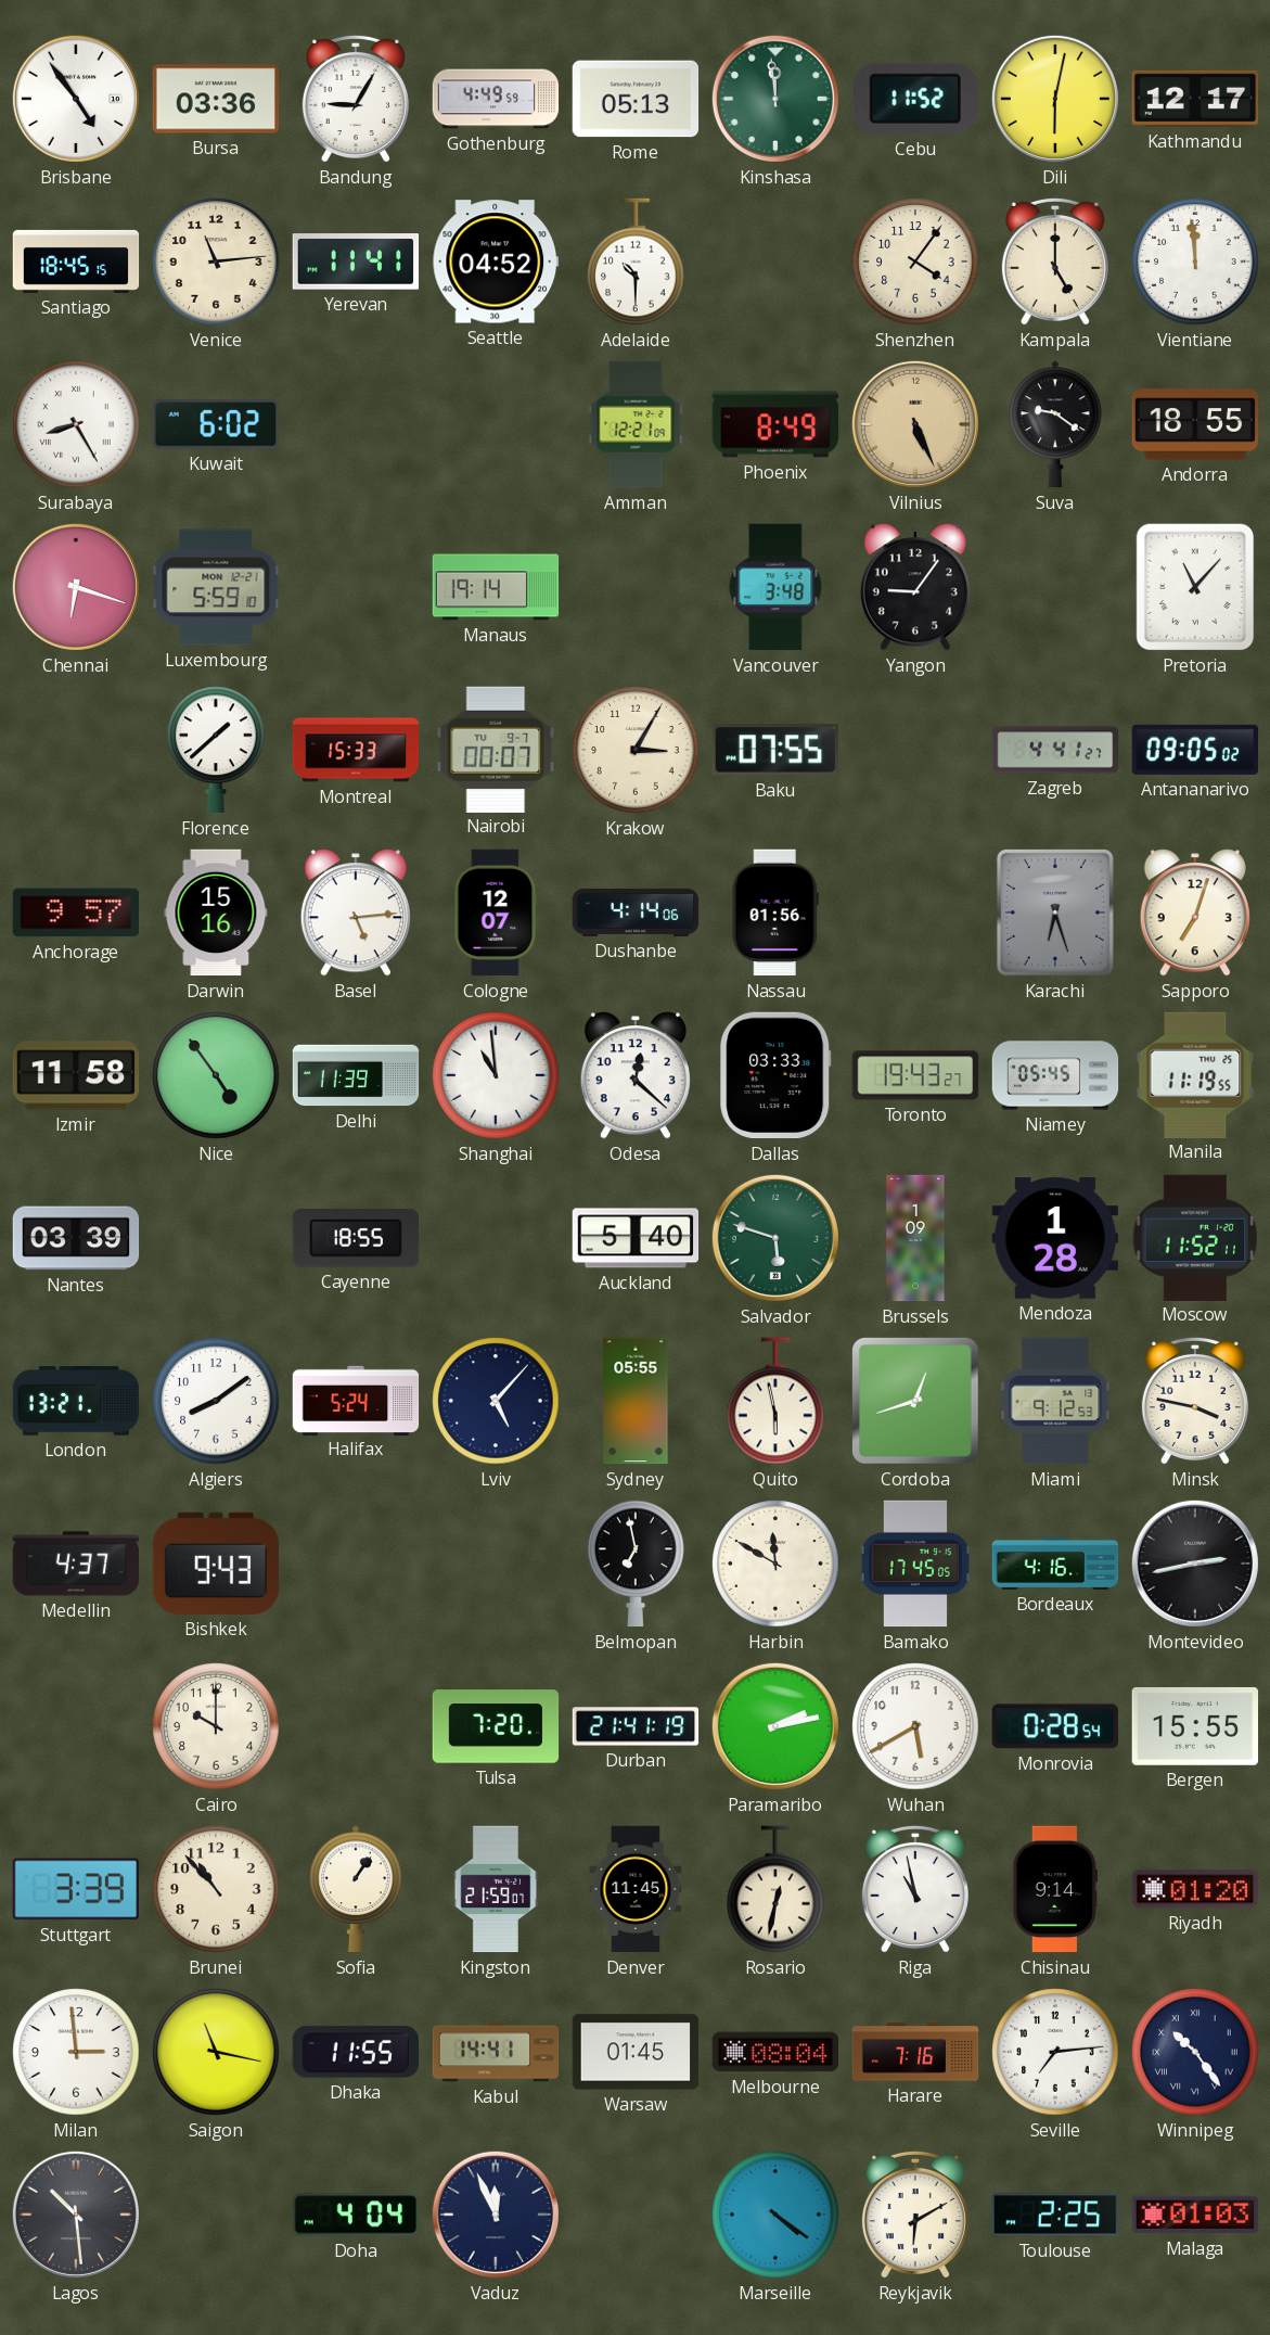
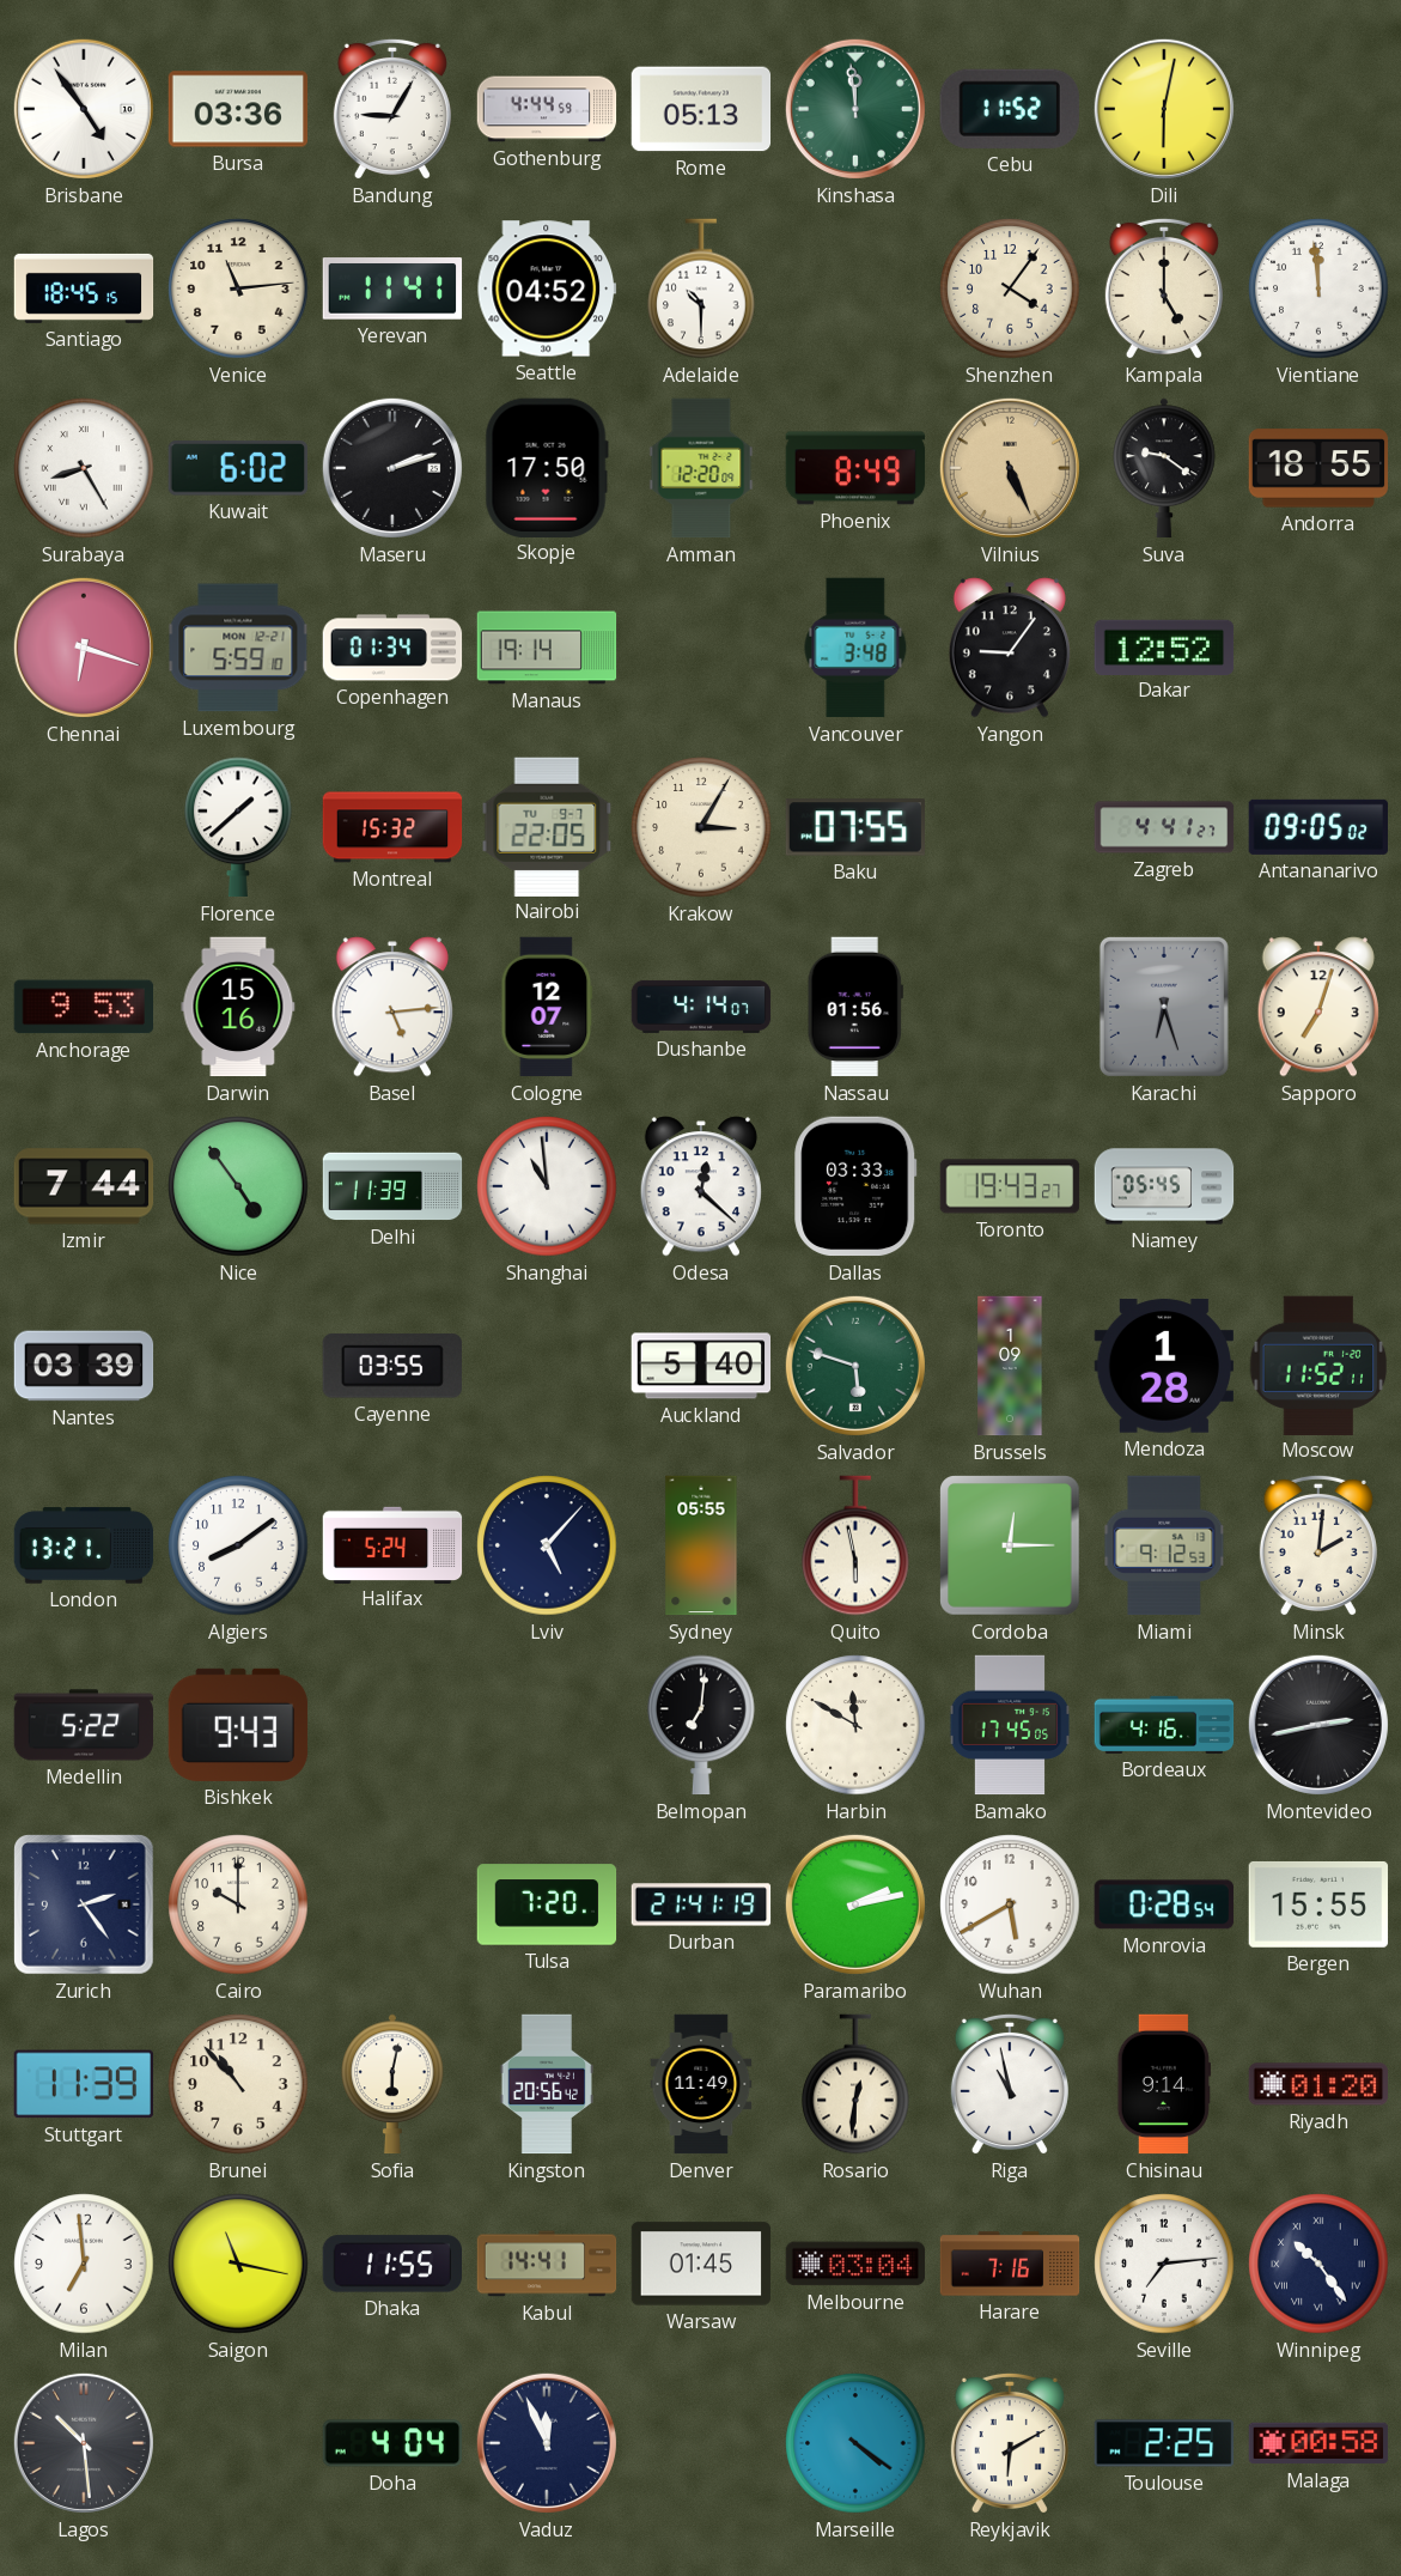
Gothenburg: 4:49 -> 4:44
Kathmandu: 12:17 -> none
Maseru: none -> 2:12
Skopje: none -> 17:50
Amman: 12:21 -> 12:20
Copenhagen: none -> 01:34
Dakar: none -> 12:52
Pretoria: 11:07 -> none
Montreal: 15:33 -> 15:32
Nairobi: 00:07 -> 22:05
Anchorage: 9:57 -> 9:53
Dushanbe: 4:14:06 -> 4:14:07
Izmir: 11:58 -> 7:44
Manila: 11:19 -> none
Cayenne: 18:55 -> 03:55
Cordoba: 12:42 -> 12:15
Minsk: 3:47 -> 2:01
Medellin: 4:37 -> 5:22
Belmopan: 6:58 -> 7:01
Zurich: none -> 2:24
Stuttgart: 3:39 -> 11:39
Sofia: 1:06 -> 6:02
Kingston: 21:59 -> 20:56
Denver: 11:45 -> 11:49
Rosario: 12:32 -> 12:31
Milan: 2:59 -> 6:59
Melbourne: 08:04 -> 03:04
Malaga: 01:03 -> 00:58
